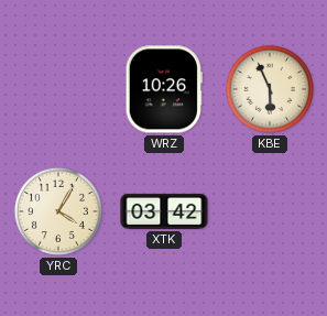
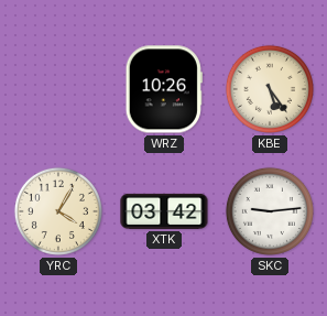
KBE: 5:56 -> 5:24
SKC: none -> 9:14
